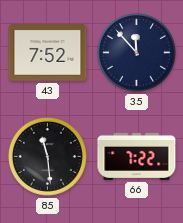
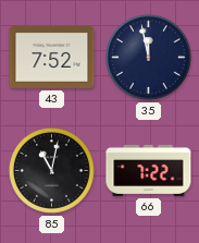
35: 11:53 -> 11:58
85: 11:29 -> 11:02
